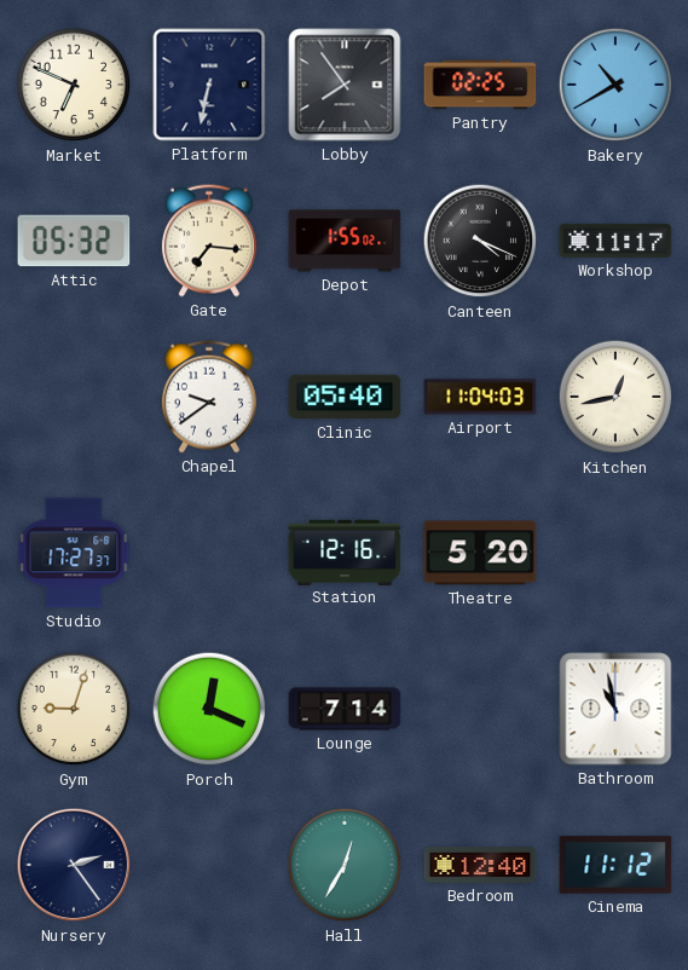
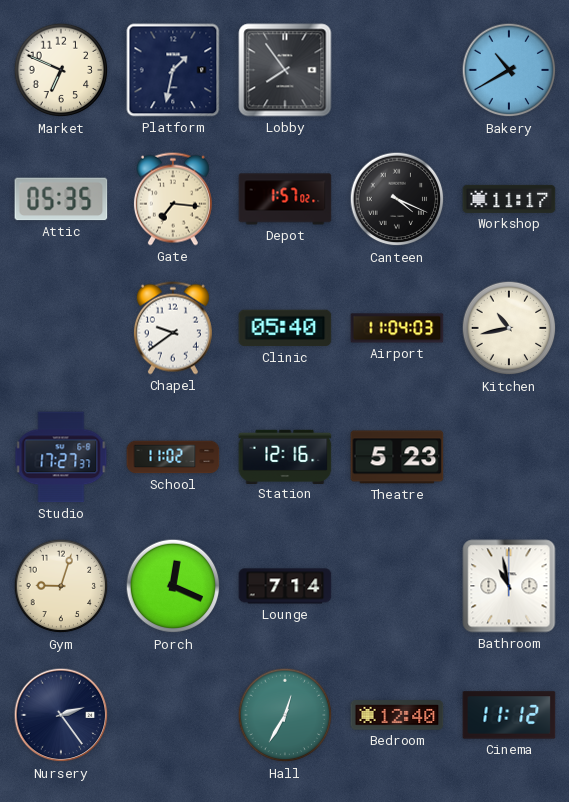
Platform: 6:32 -> 1:32
Pantry: 02:25 -> none
Attic: 05:32 -> 05:35
Depot: 1:55 -> 1:57
Kitchen: 12:43 -> 10:43
School: none -> 11:02
Theatre: 5:20 -> 5:23
